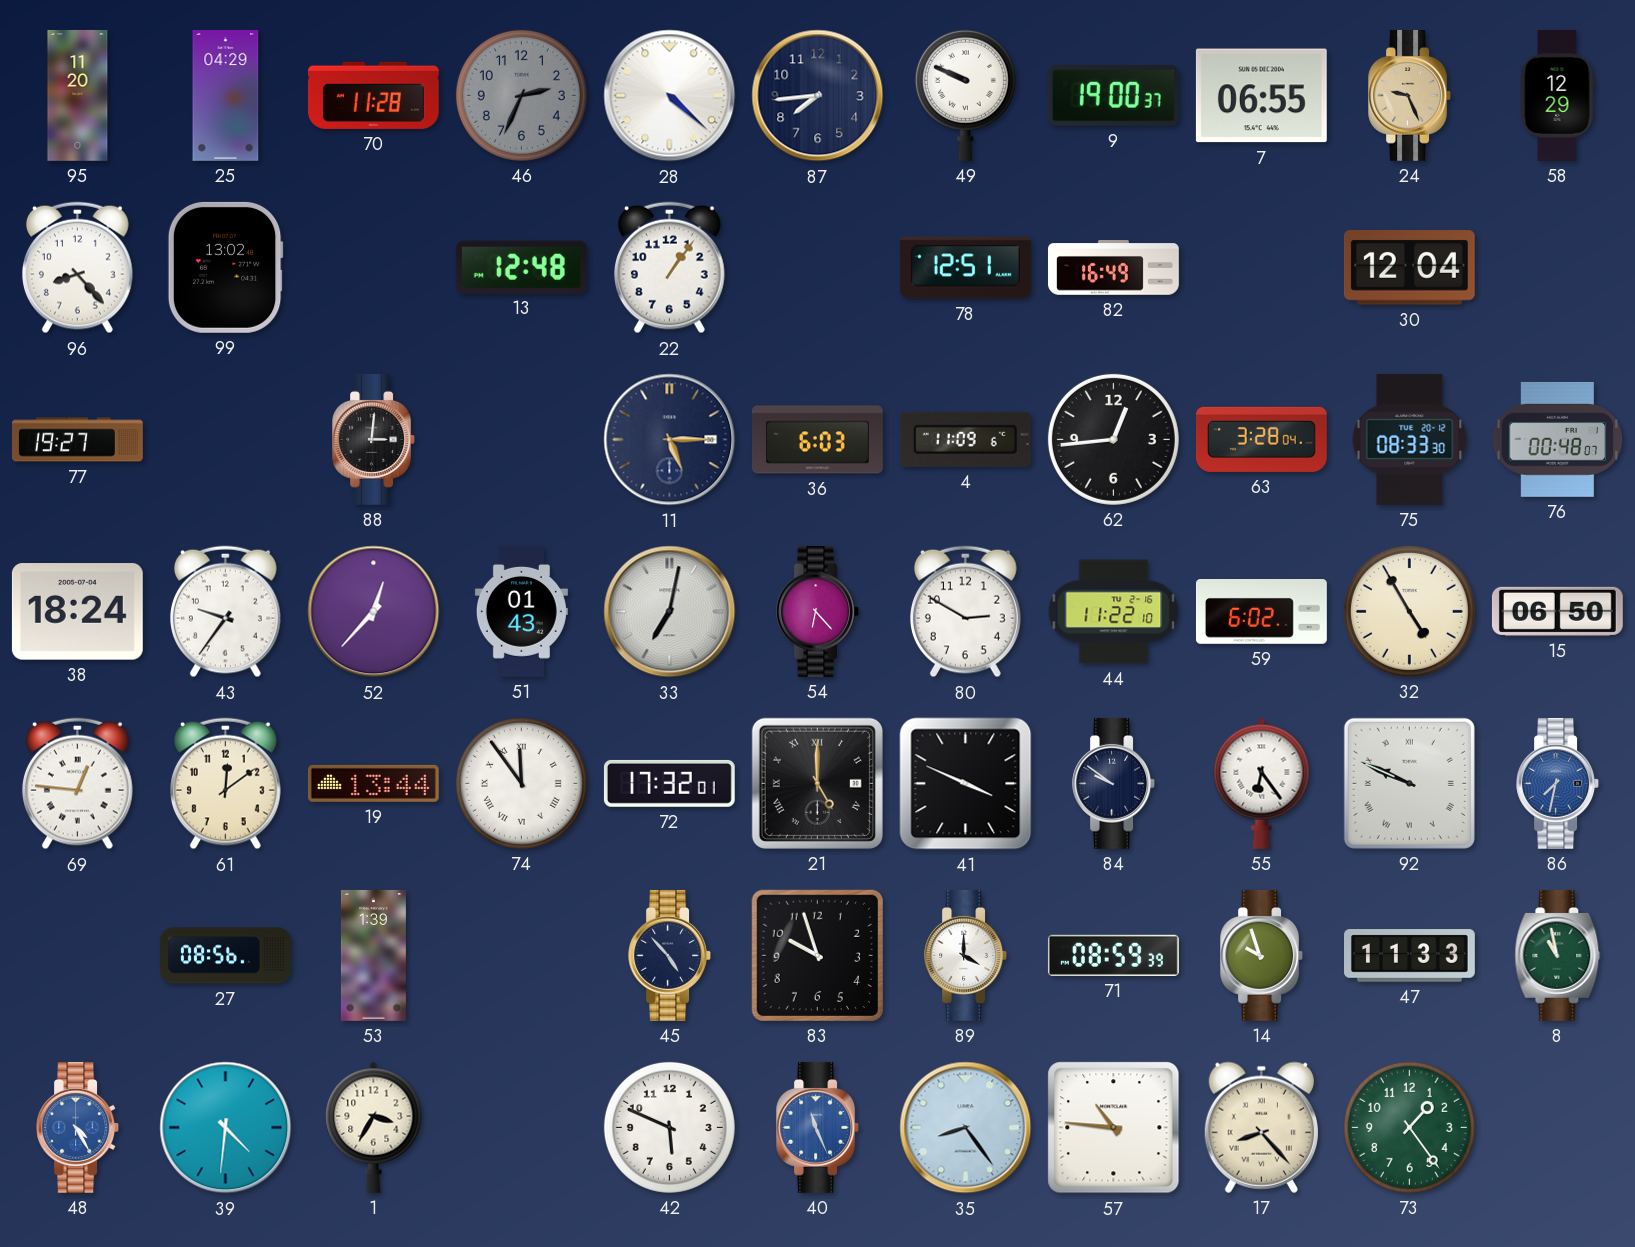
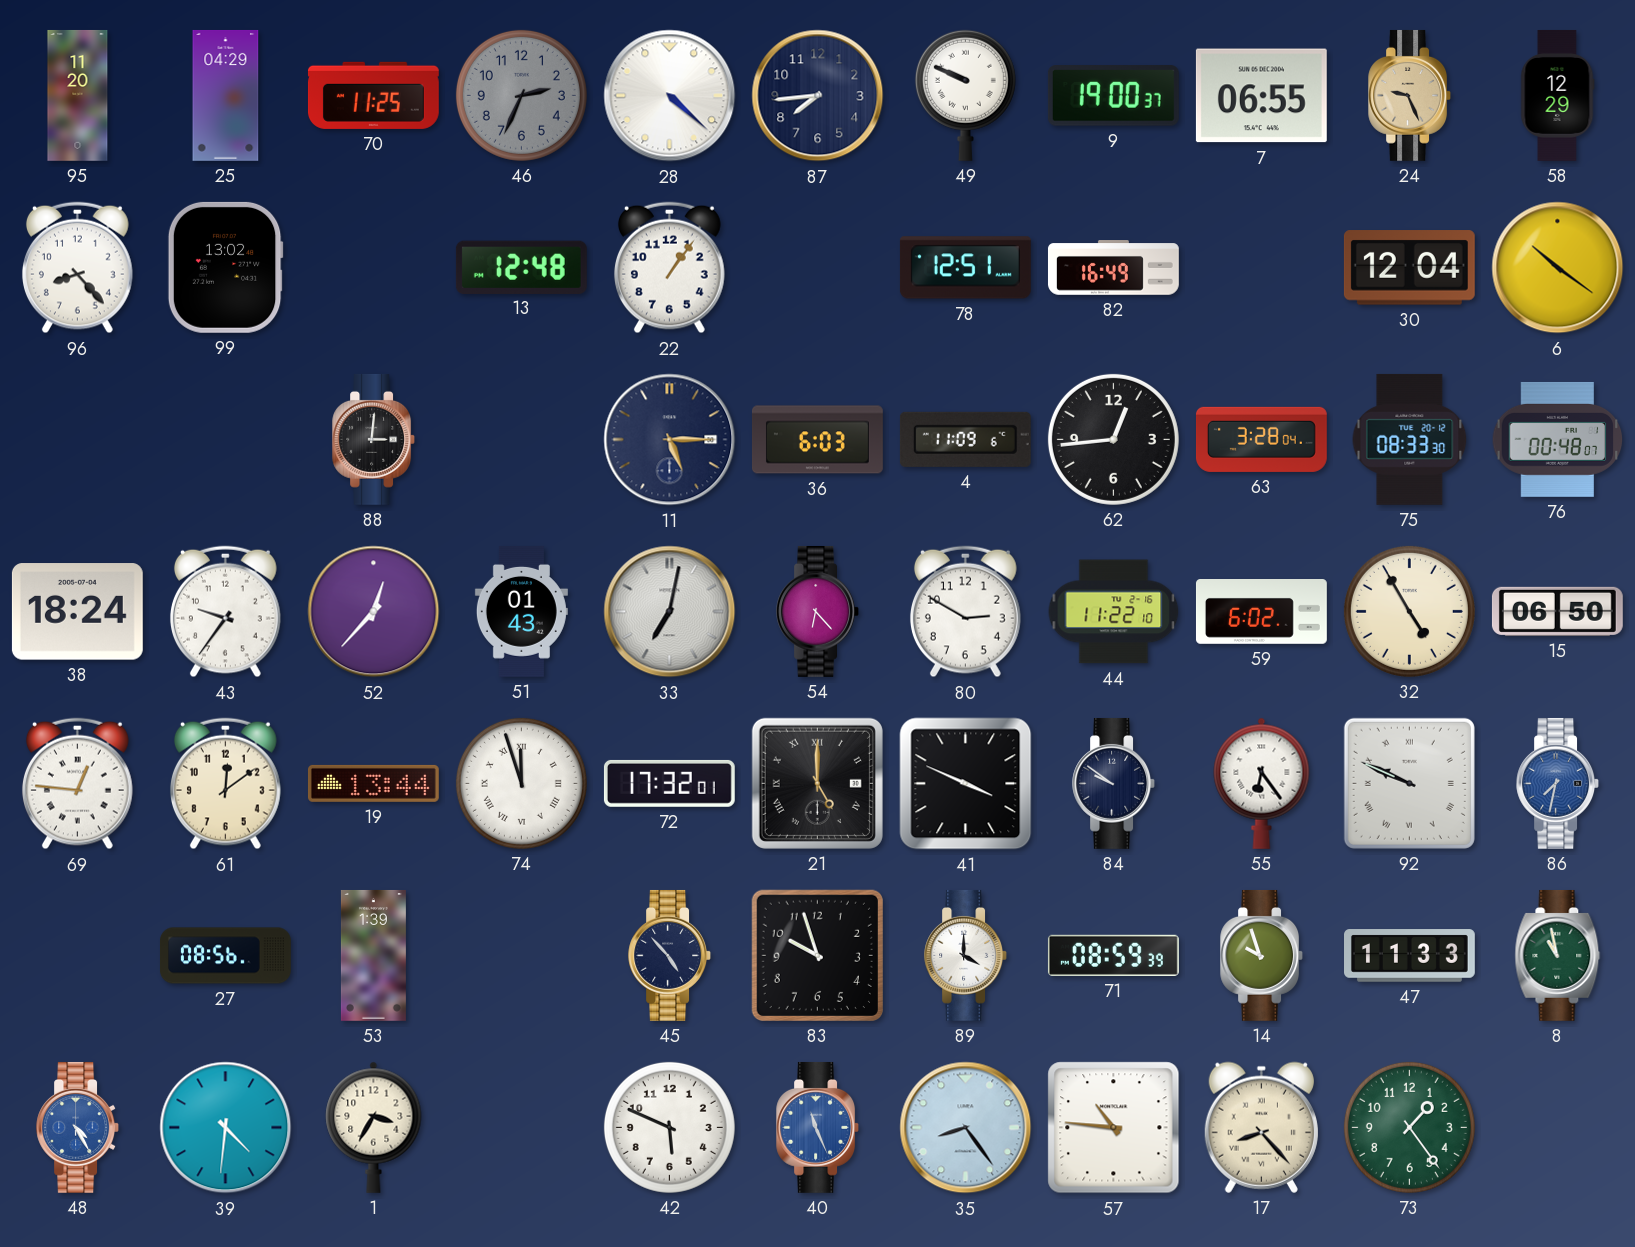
70: 11:28 -> 11:25
6: none -> 10:21
77: 19:27 -> none
74: 11:54 -> 11:57
